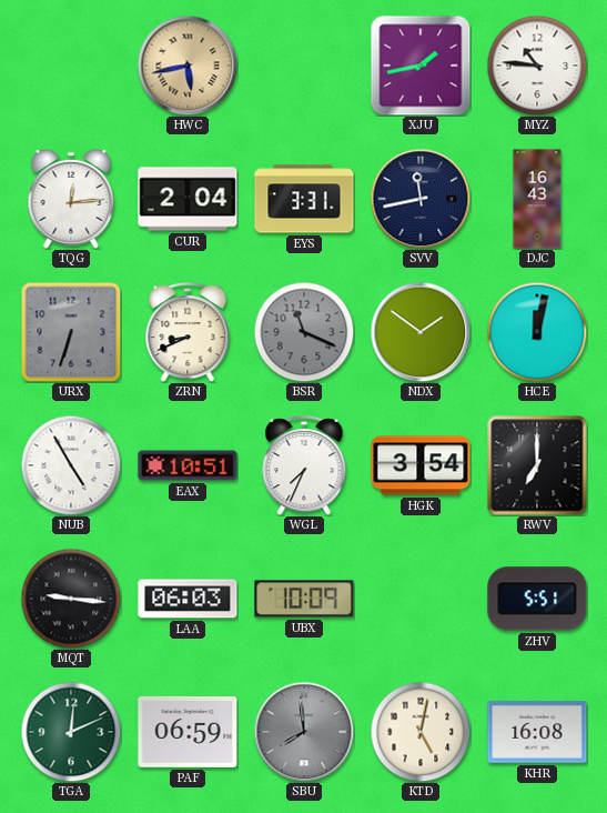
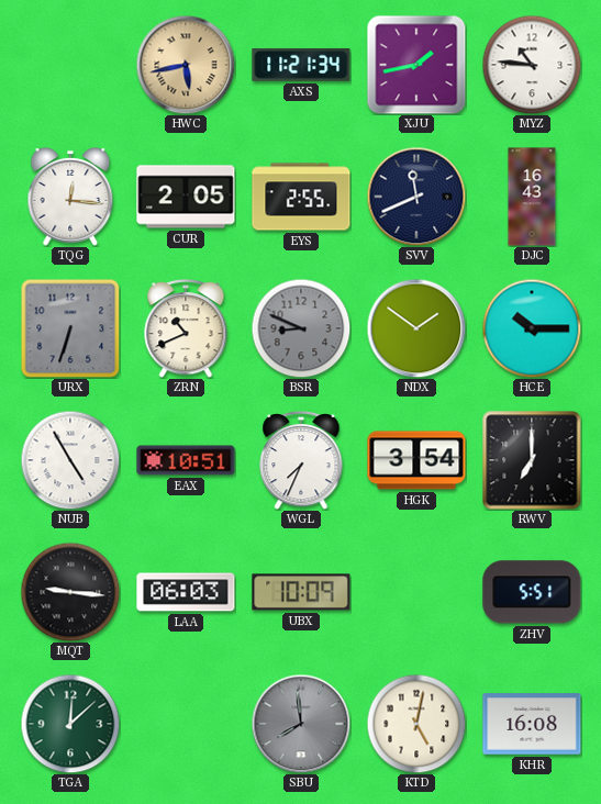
AXS: none -> 11:21
TQG: 12:14 -> 12:16
CUR: 2:04 -> 2:05
EYS: 3:31 -> 2:55
SVV: 11:43 -> 11:41
ZRN: 8:41 -> 10:41
BSR: 11:19 -> 8:49
HCE: 12:02 -> 10:15
TGA: 12:11 -> 12:08
PAF: 06:59 -> none
